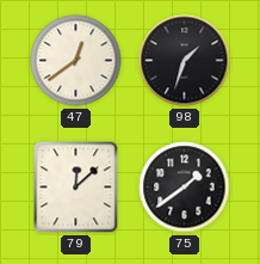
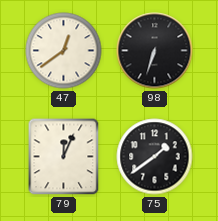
98: 1:33 -> 6:33
79: 12:08 -> 12:04
